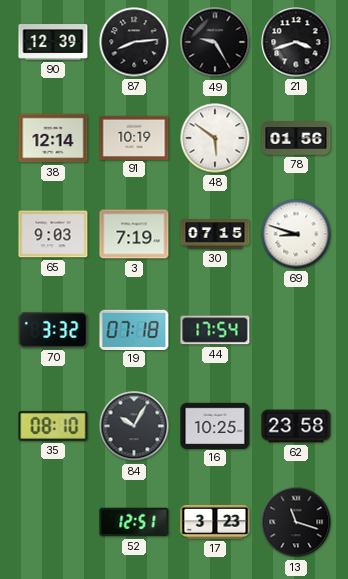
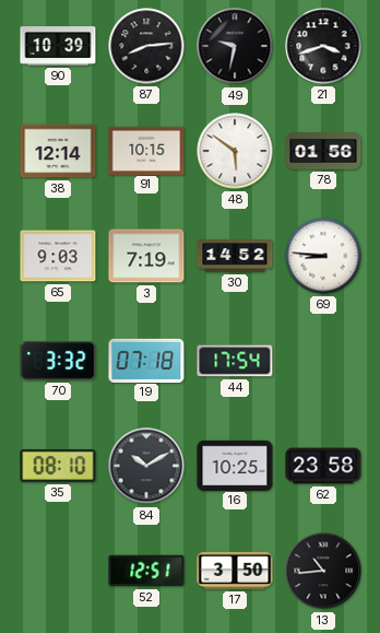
90: 12:39 -> 10:39
49: 9:25 -> 9:32
91: 10:19 -> 10:15
30: 07:15 -> 14:52
69: 8:48 -> 8:46
84: 10:05 -> 10:10
17: 3:23 -> 3:50
13: 11:18 -> 10:44
